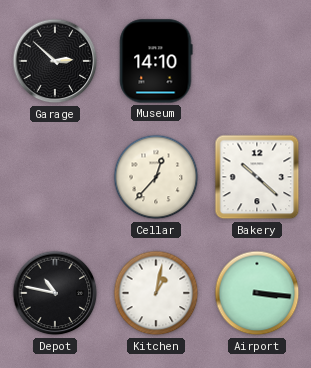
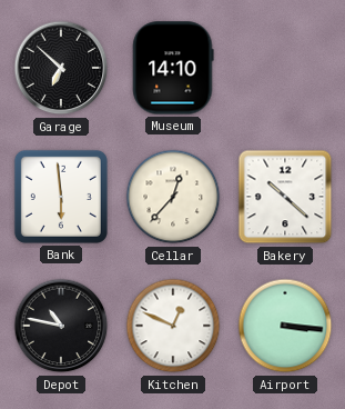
Garage: 2:52 -> 6:52
Bank: none -> 5:59
Kitchen: 1:02 -> 12:49
